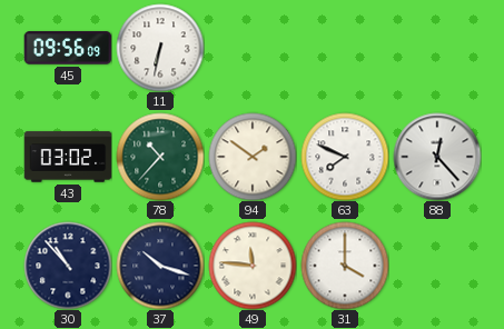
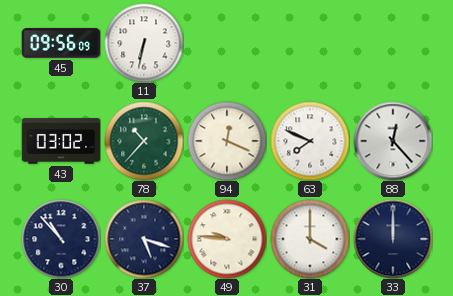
94: 1:51 -> 12:19
37: 10:18 -> 5:18
49: 11:46 -> 9:46
33: none -> 12:00
